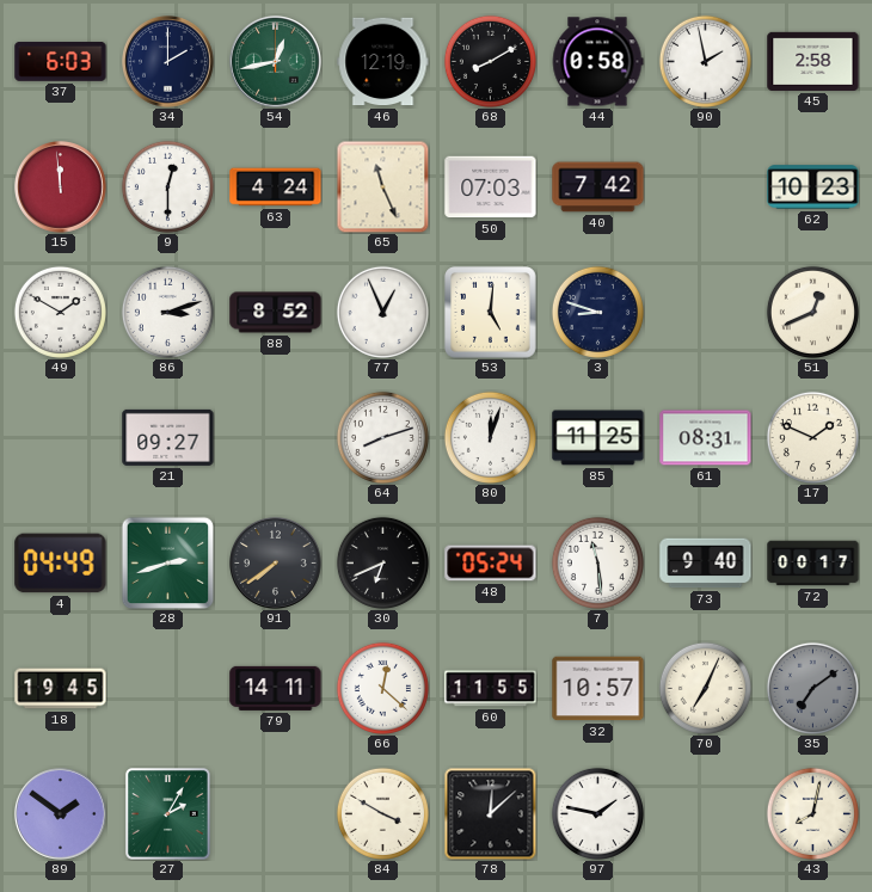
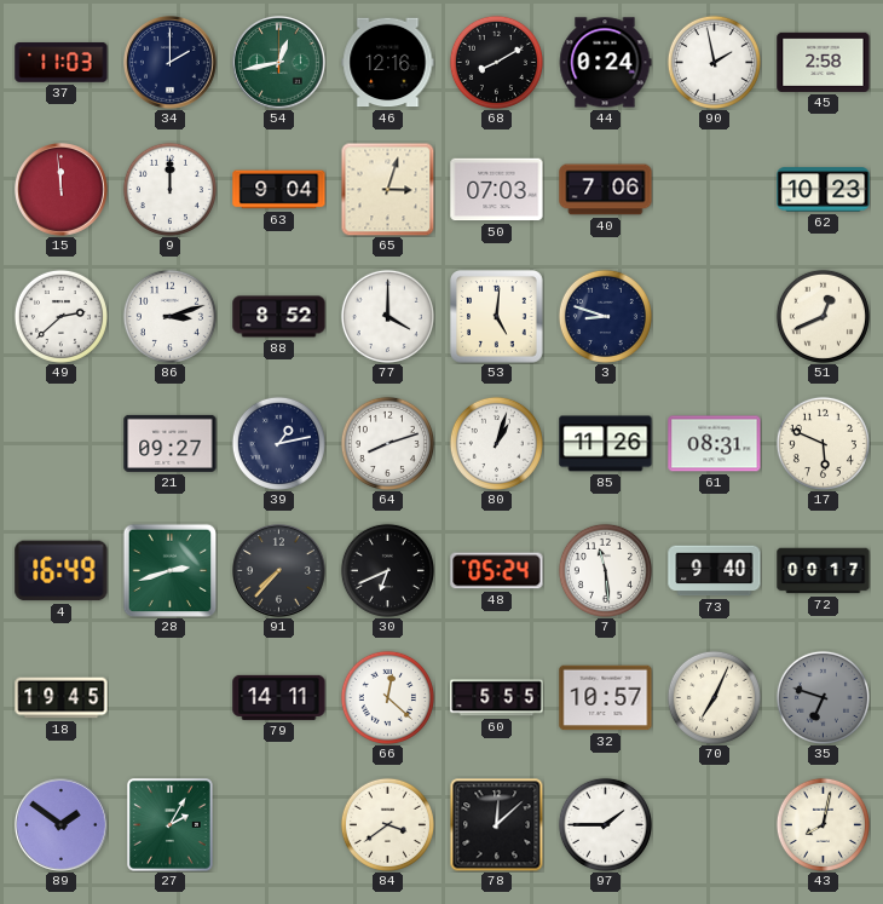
37: 6:03 -> 11:03
46: 12:19 -> 12:16
44: 0:58 -> 0:24
9: 12:30 -> 12:00
63: 4:24 -> 9:04
65: 11:26 -> 3:03
40: 7:42 -> 7:06
49: 1:50 -> 2:38
77: 12:56 -> 4:00
39: none -> 1:13
80: 12:03 -> 1:03
85: 11:25 -> 11:26
17: 1:49 -> 5:49
4: 04:49 -> 16:49
91: 7:39 -> 7:37
60: 11:55 -> 5:55
35: 7:09 -> 6:48
84: 3:50 -> 3:39
97: 1:47 -> 1:45
